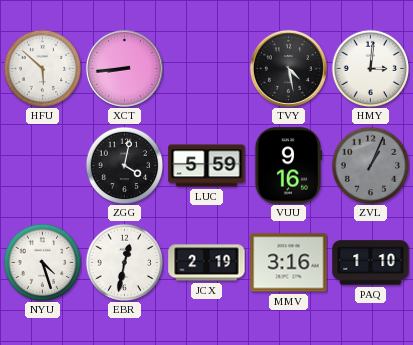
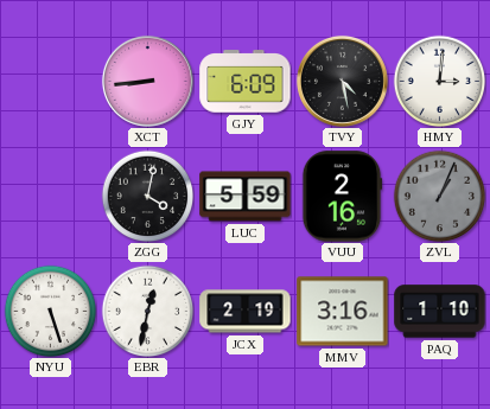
HFU: 5:52 -> none
GJY: none -> 6:09
VUU: 9:16 -> 2:16
NYU: 4:27 -> 5:27
